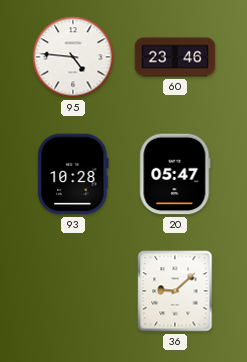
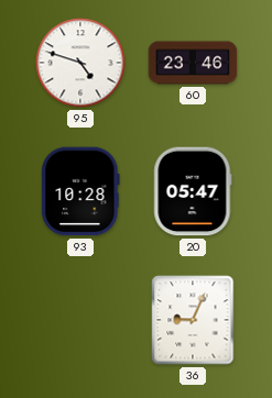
95: 4:46 -> 4:48
36: 9:08 -> 9:04
